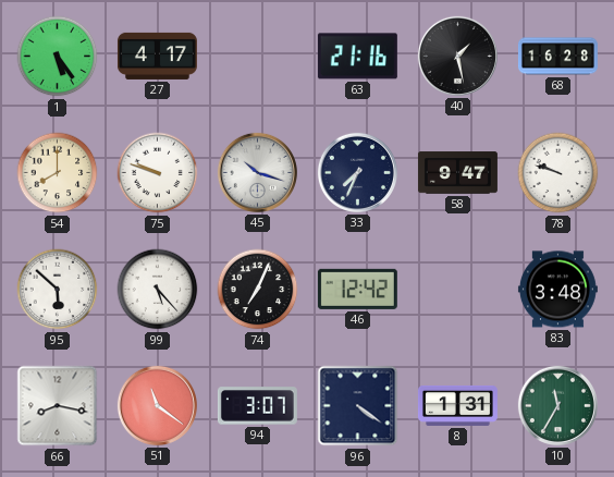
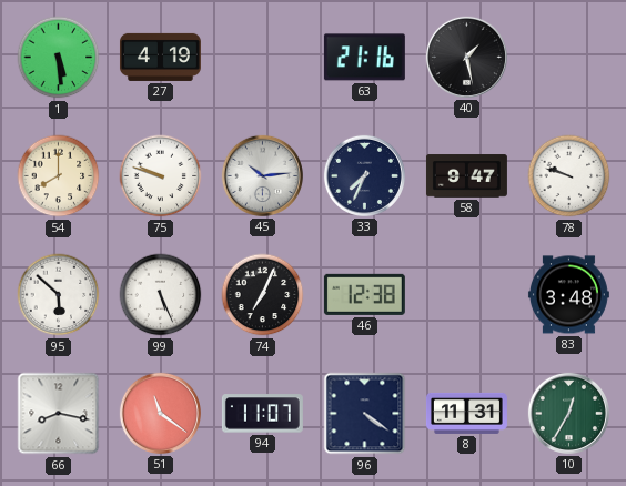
1: 5:24 -> 5:29
27: 4:17 -> 4:19
68: 16:28 -> none
45: 10:18 -> 10:14
99: 5:23 -> 5:26
46: 12:42 -> 12:38
94: 3:07 -> 11:07
8: 1:31 -> 11:31
10: 11:35 -> 12:35
